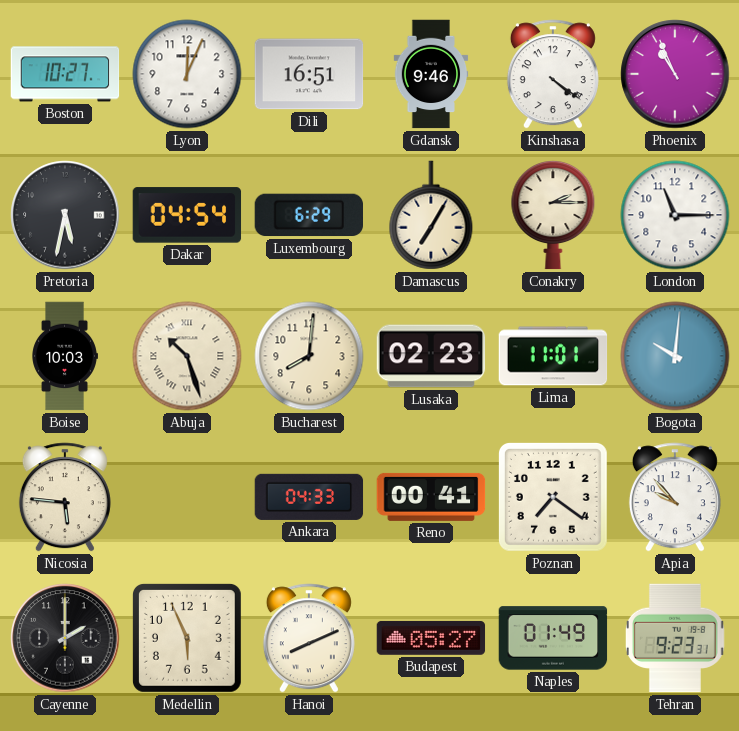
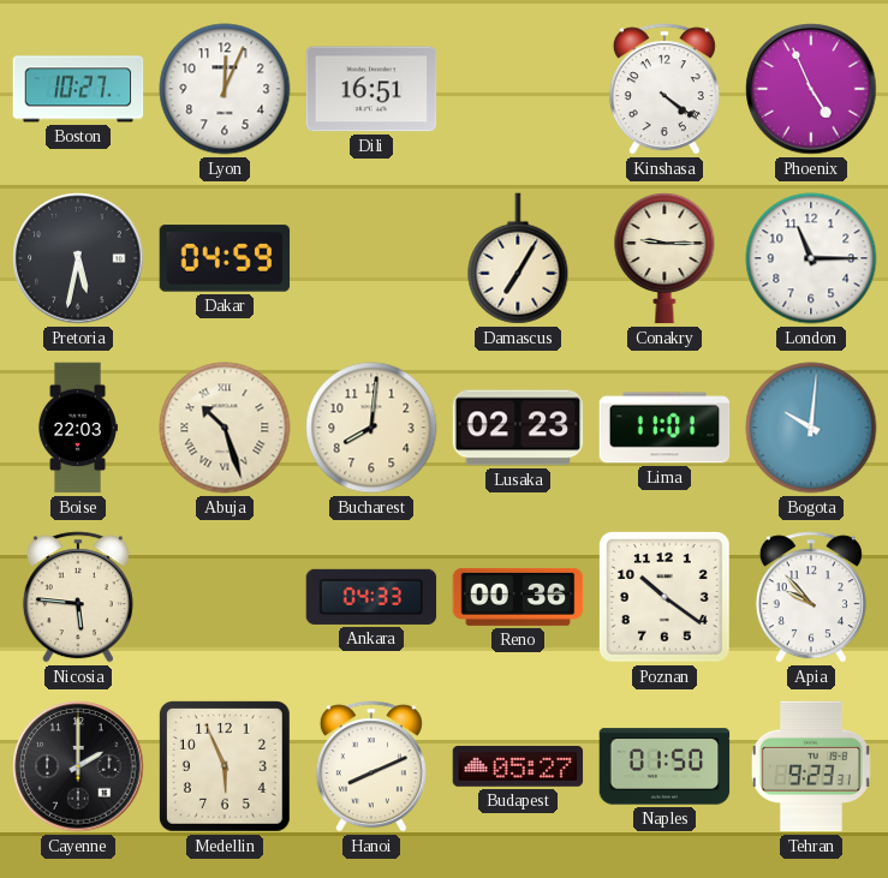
Gdansk: 9:46 -> none
Phoenix: 10:56 -> 4:56
Dakar: 04:54 -> 04:59
Luxembourg: 6:29 -> none
Conakry: 2:15 -> 9:15
Boise: 10:03 -> 22:03
Reno: 00:41 -> 00:36
Poznan: 7:21 -> 10:21
Naples: 01:49 -> 01:50
